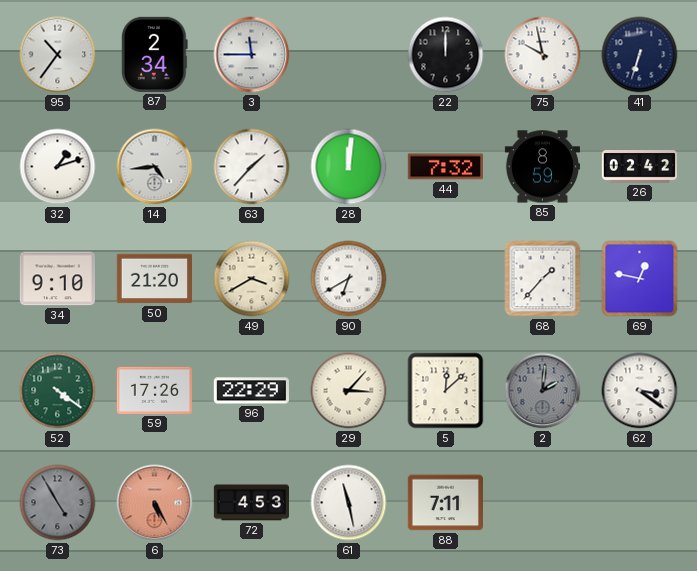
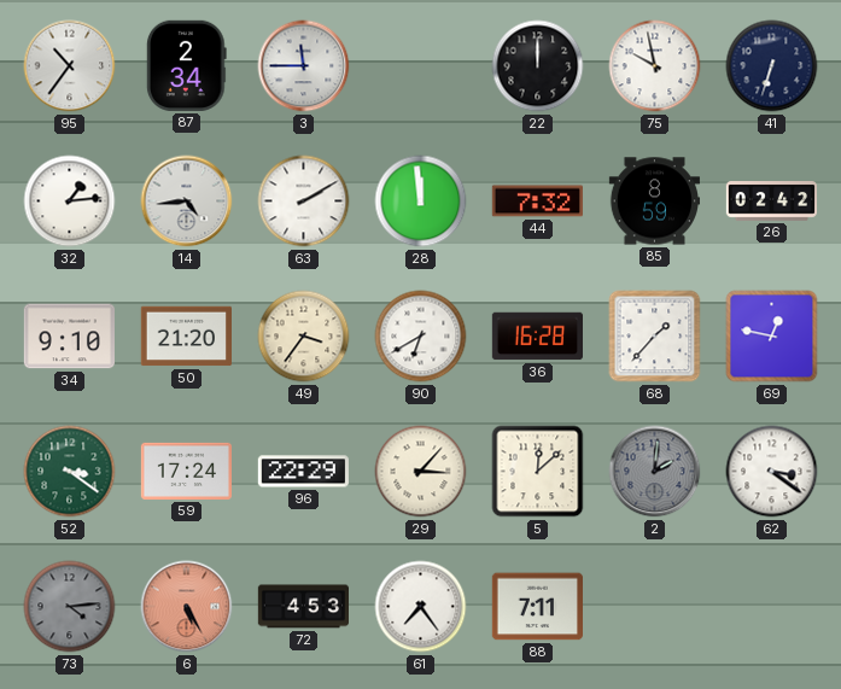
32: 1:12 -> 1:14
63: 1:37 -> 2:10
28: 12:01 -> 11:59
49: 3:40 -> 3:36
36: none -> 16:28
52: 4:21 -> 3:21
59: 17:26 -> 17:24
73: 4:55 -> 4:14
61: 11:28 -> 7:24
